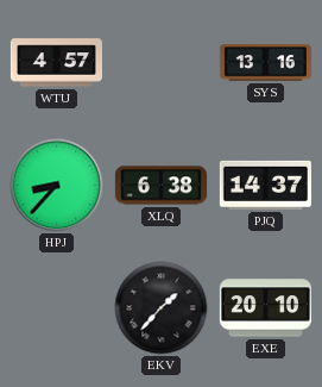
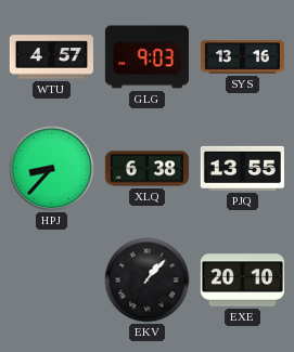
GLG: none -> 9:03
PJQ: 14:37 -> 13:55
EKV: 1:37 -> 1:07
